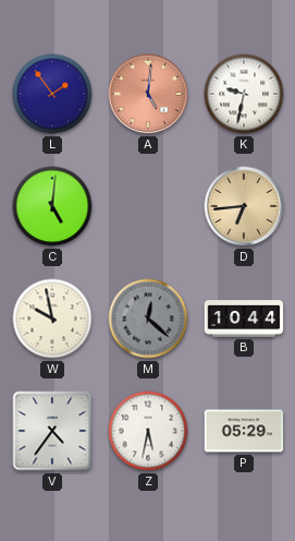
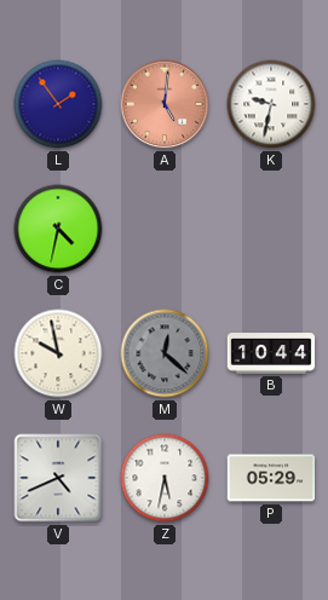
C: 5:01 -> 4:32
D: 6:44 -> none
V: 4:36 -> 4:41
